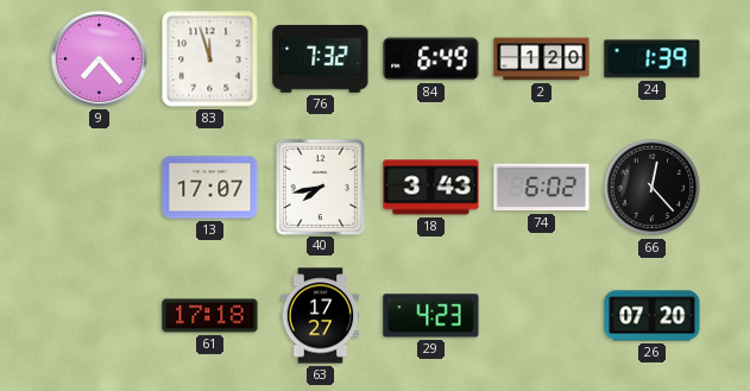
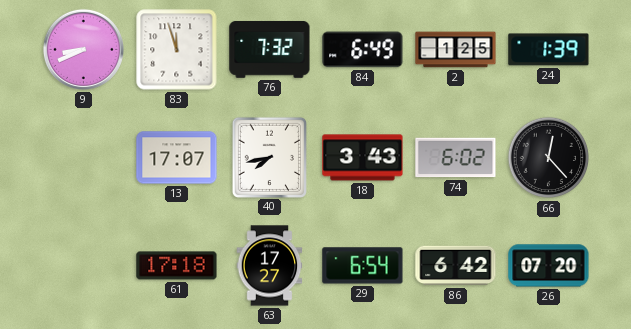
9: 7:23 -> 8:41
2: 1:20 -> 1:25
29: 4:23 -> 6:54
86: none -> 6:42
